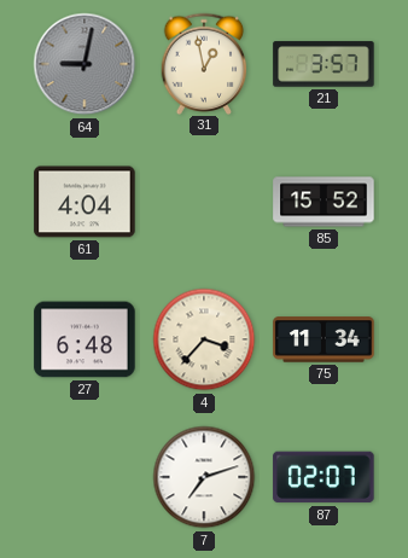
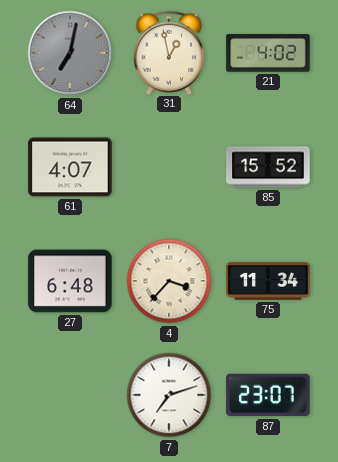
64: 9:02 -> 7:02
21: 3:57 -> 4:02
61: 4:04 -> 4:07
87: 02:07 -> 23:07
